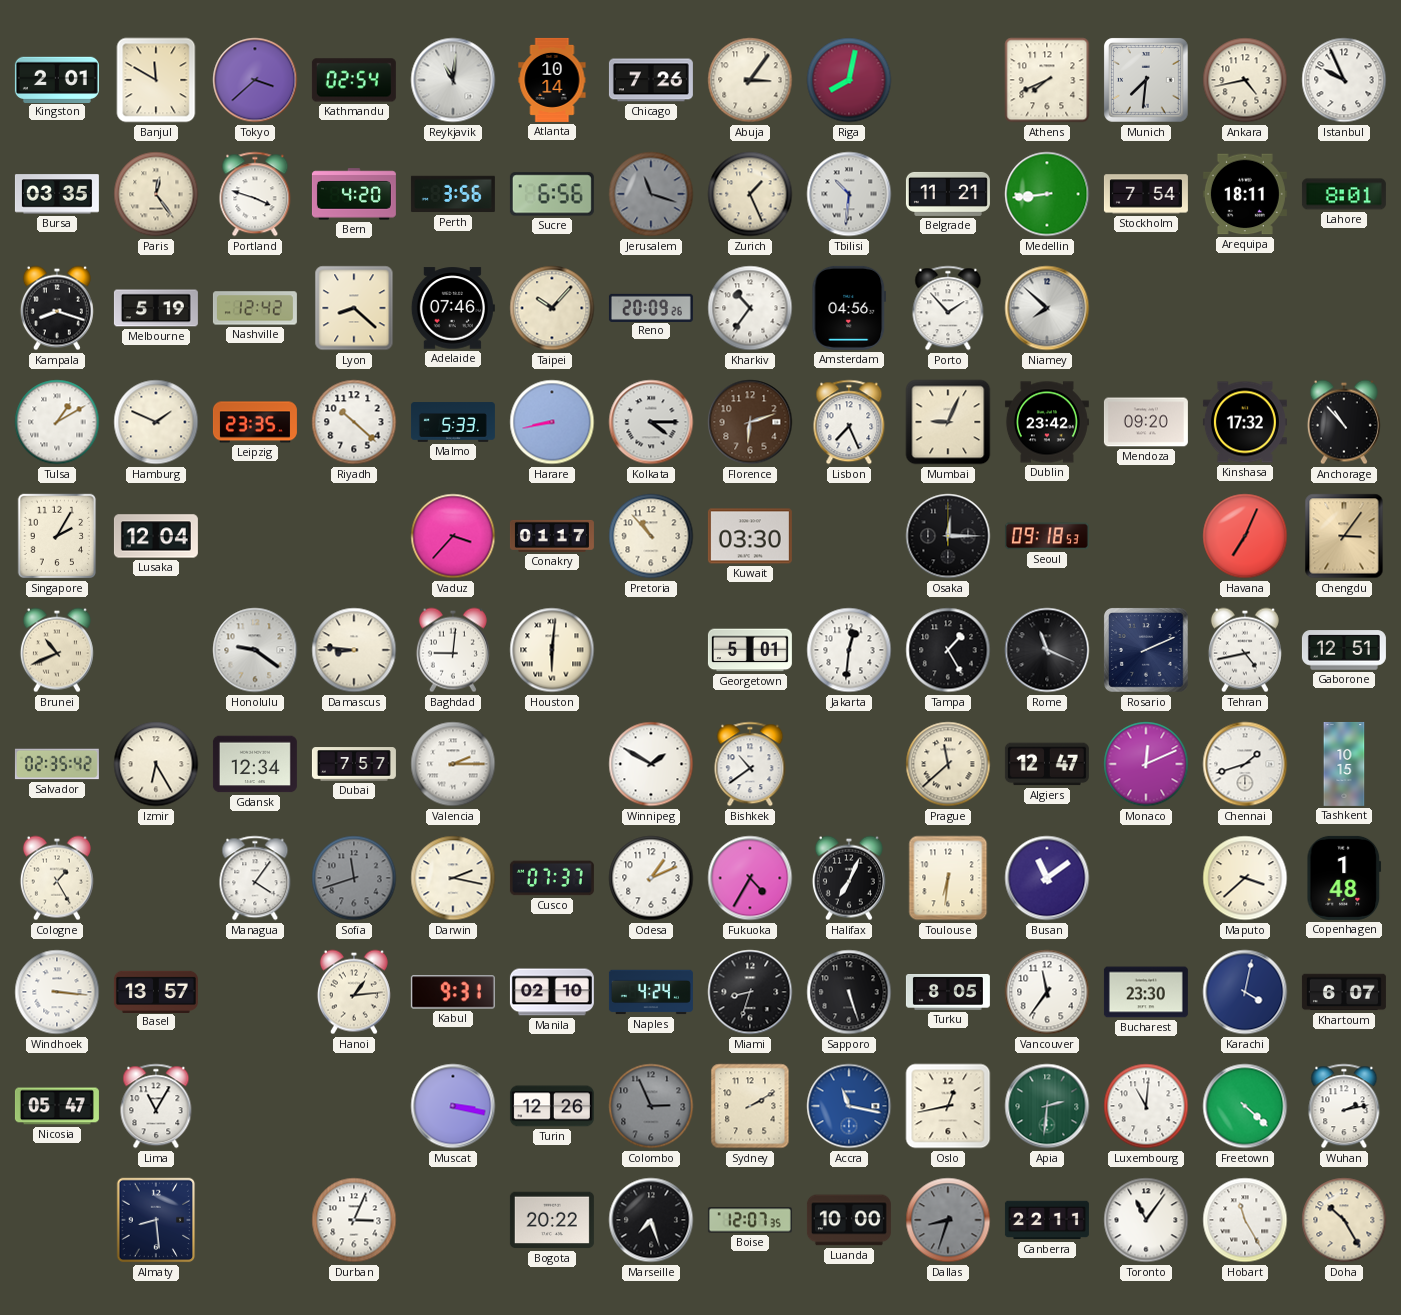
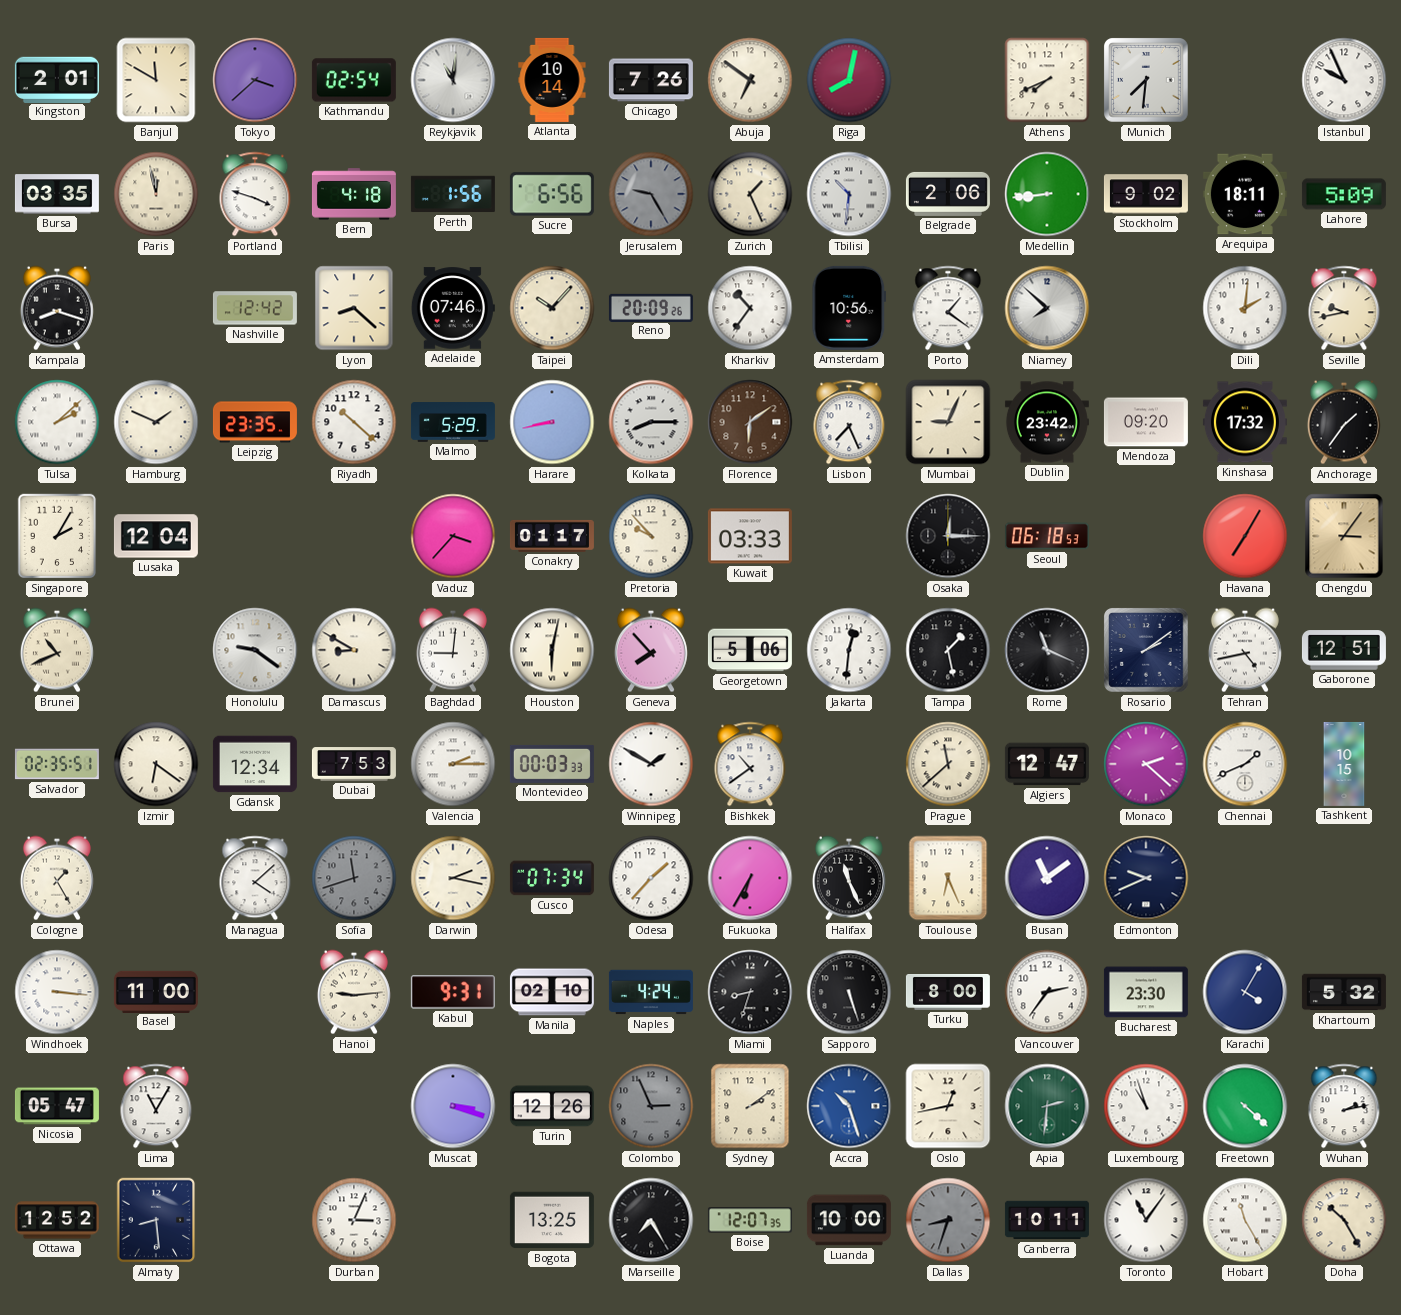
Abuja: 3:06 -> 6:51
Ankara: 4:43 -> none
Paris: 12:24 -> 11:58
Bern: 4:20 -> 4:18
Perth: 3:56 -> 1:56
Jerusalem: 11:18 -> 9:25
Belgrade: 11:21 -> 2:06
Stockholm: 7:54 -> 9:02
Lahore: 8:01 -> 5:09
Melbourne: 5:19 -> none
Amsterdam: 04:56 -> 10:56
Porto: 1:53 -> 1:21
Dili: none -> 2:01
Seville: none -> 9:43
Tulsa: 1:10 -> 2:08
Malmo: 5:33 -> 5:29
Kolkata: 4:15 -> 8:15
Florence: 6:12 -> 6:09
Anchorage: 10:53 -> 1:36
Pretoria: 10:53 -> 9:53
Kuwait: 03:30 -> 03:33
Seoul: 09:18 -> 06:18
Havana: 7:04 -> 7:05
Damascus: 8:46 -> 8:50
Houston: 6:01 -> 6:02
Geneva: none -> 7:53
Georgetown: 5:01 -> 5:06
Tampa: 1:25 -> 1:28
Rosario: 2:11 -> 2:09
Salvador: 02:35:42 -> 02:35:51
Izmir: 6:25 -> 6:21
Dubai: 7:57 -> 7:53
Montevideo: none -> 00:03
Monaco: 12:11 -> 2:22
Chennai: 1:42 -> 1:41
Managua: 4:06 -> 4:08
Cusco: 07:37 -> 07:34
Odesa: 1:11 -> 1:37
Fukuoka: 4:35 -> 6:35
Halifax: 7:04 -> 11:26
Toulouse: 6:31 -> 6:26
Edmonton: none -> 9:41
Maputo: 3:38 -> none
Copenhagen: 1:48 -> none
Basel: 13:57 -> 11:00
Hanoi: 1:14 -> 9:14
Turku: 8:05 -> 8:00
Vancouver: 11:36 -> 2:36
Karachi: 4:02 -> 4:05
Khartoum: 6:07 -> 5:32
Muscat: 3:17 -> 3:18
Sydney: 2:10 -> 2:09
Accra: 11:17 -> 10:27
Luxembourg: 11:01 -> 10:57
Ottawa: none -> 12:52
Bogota: 20:22 -> 13:25
Marseille: 7:27 -> 7:25
Canberra: 22:11 -> 10:11
